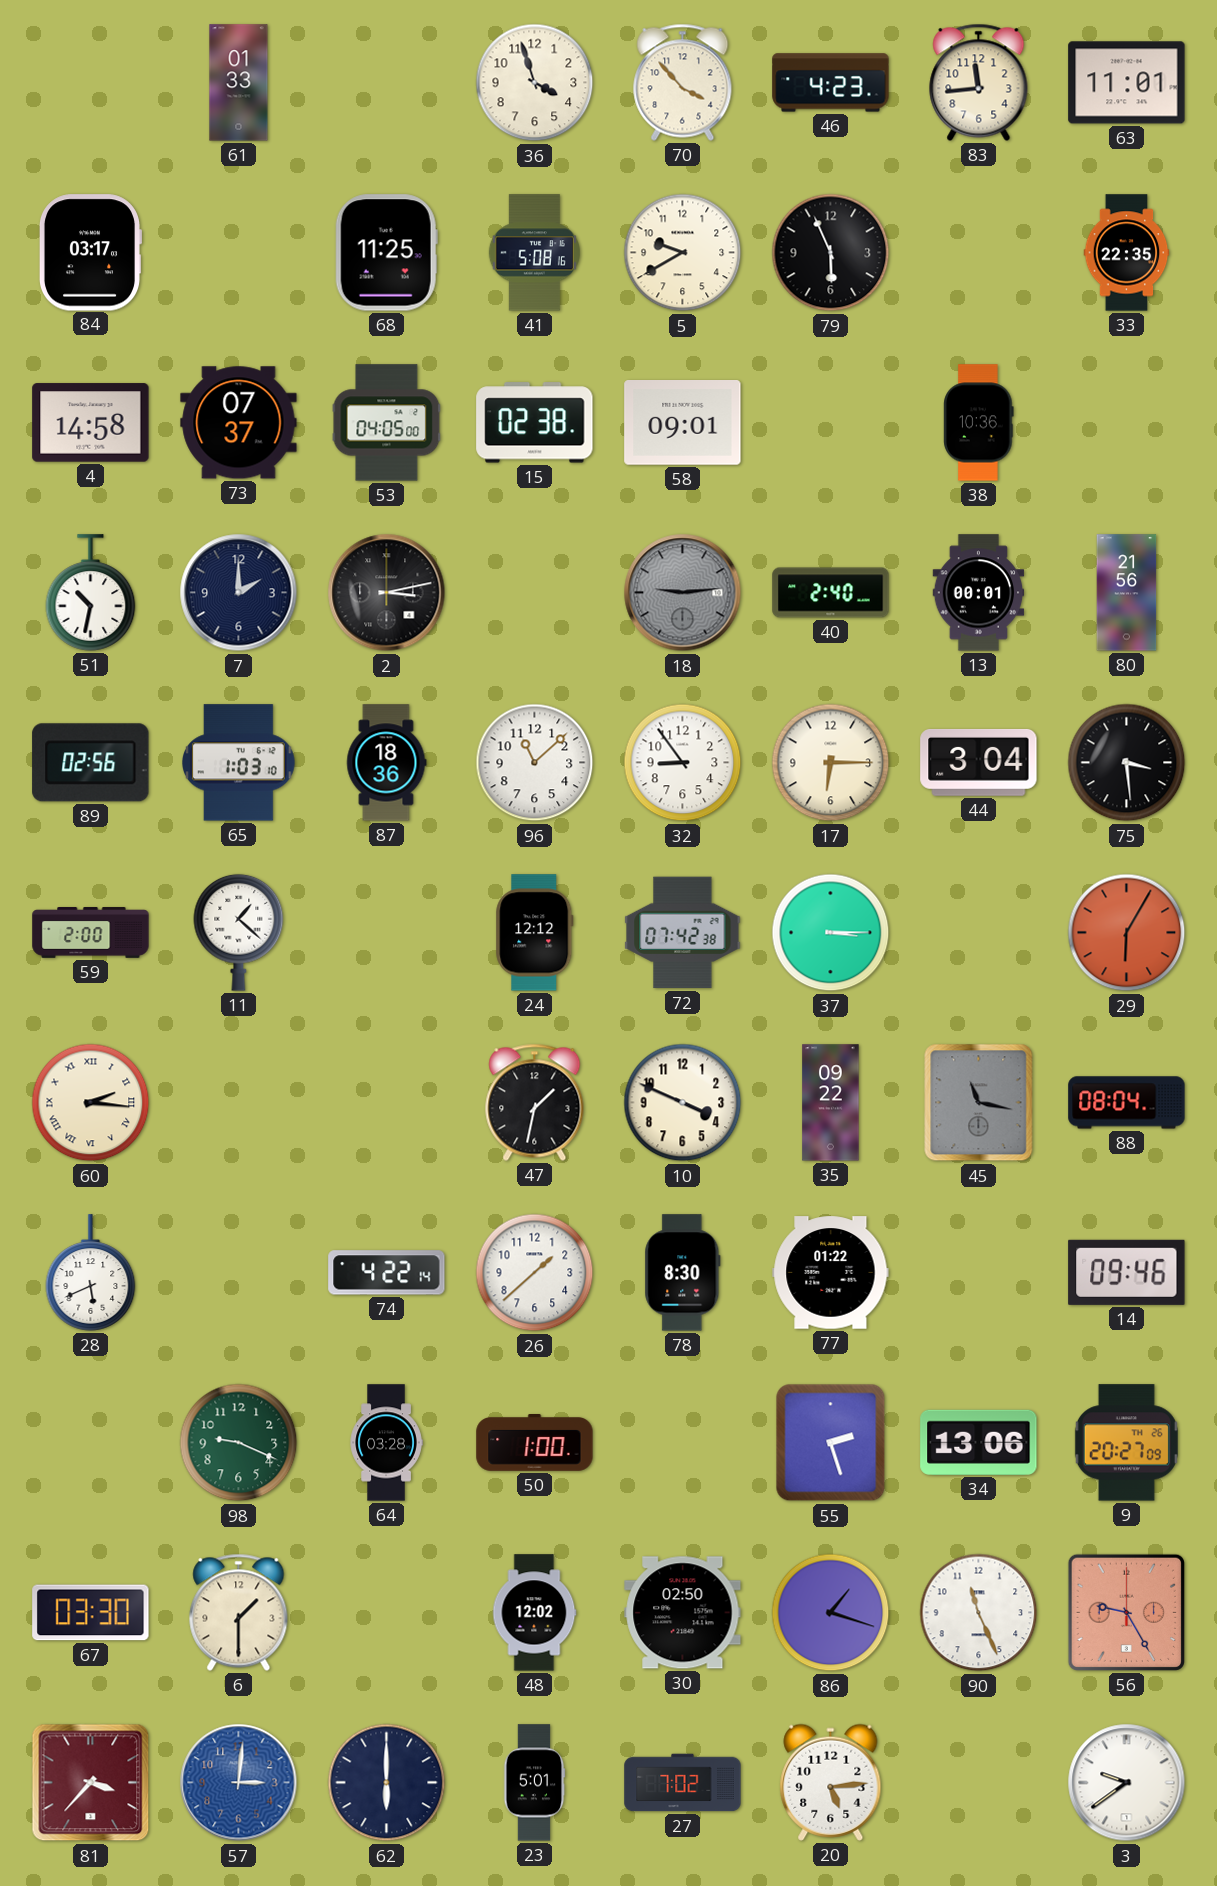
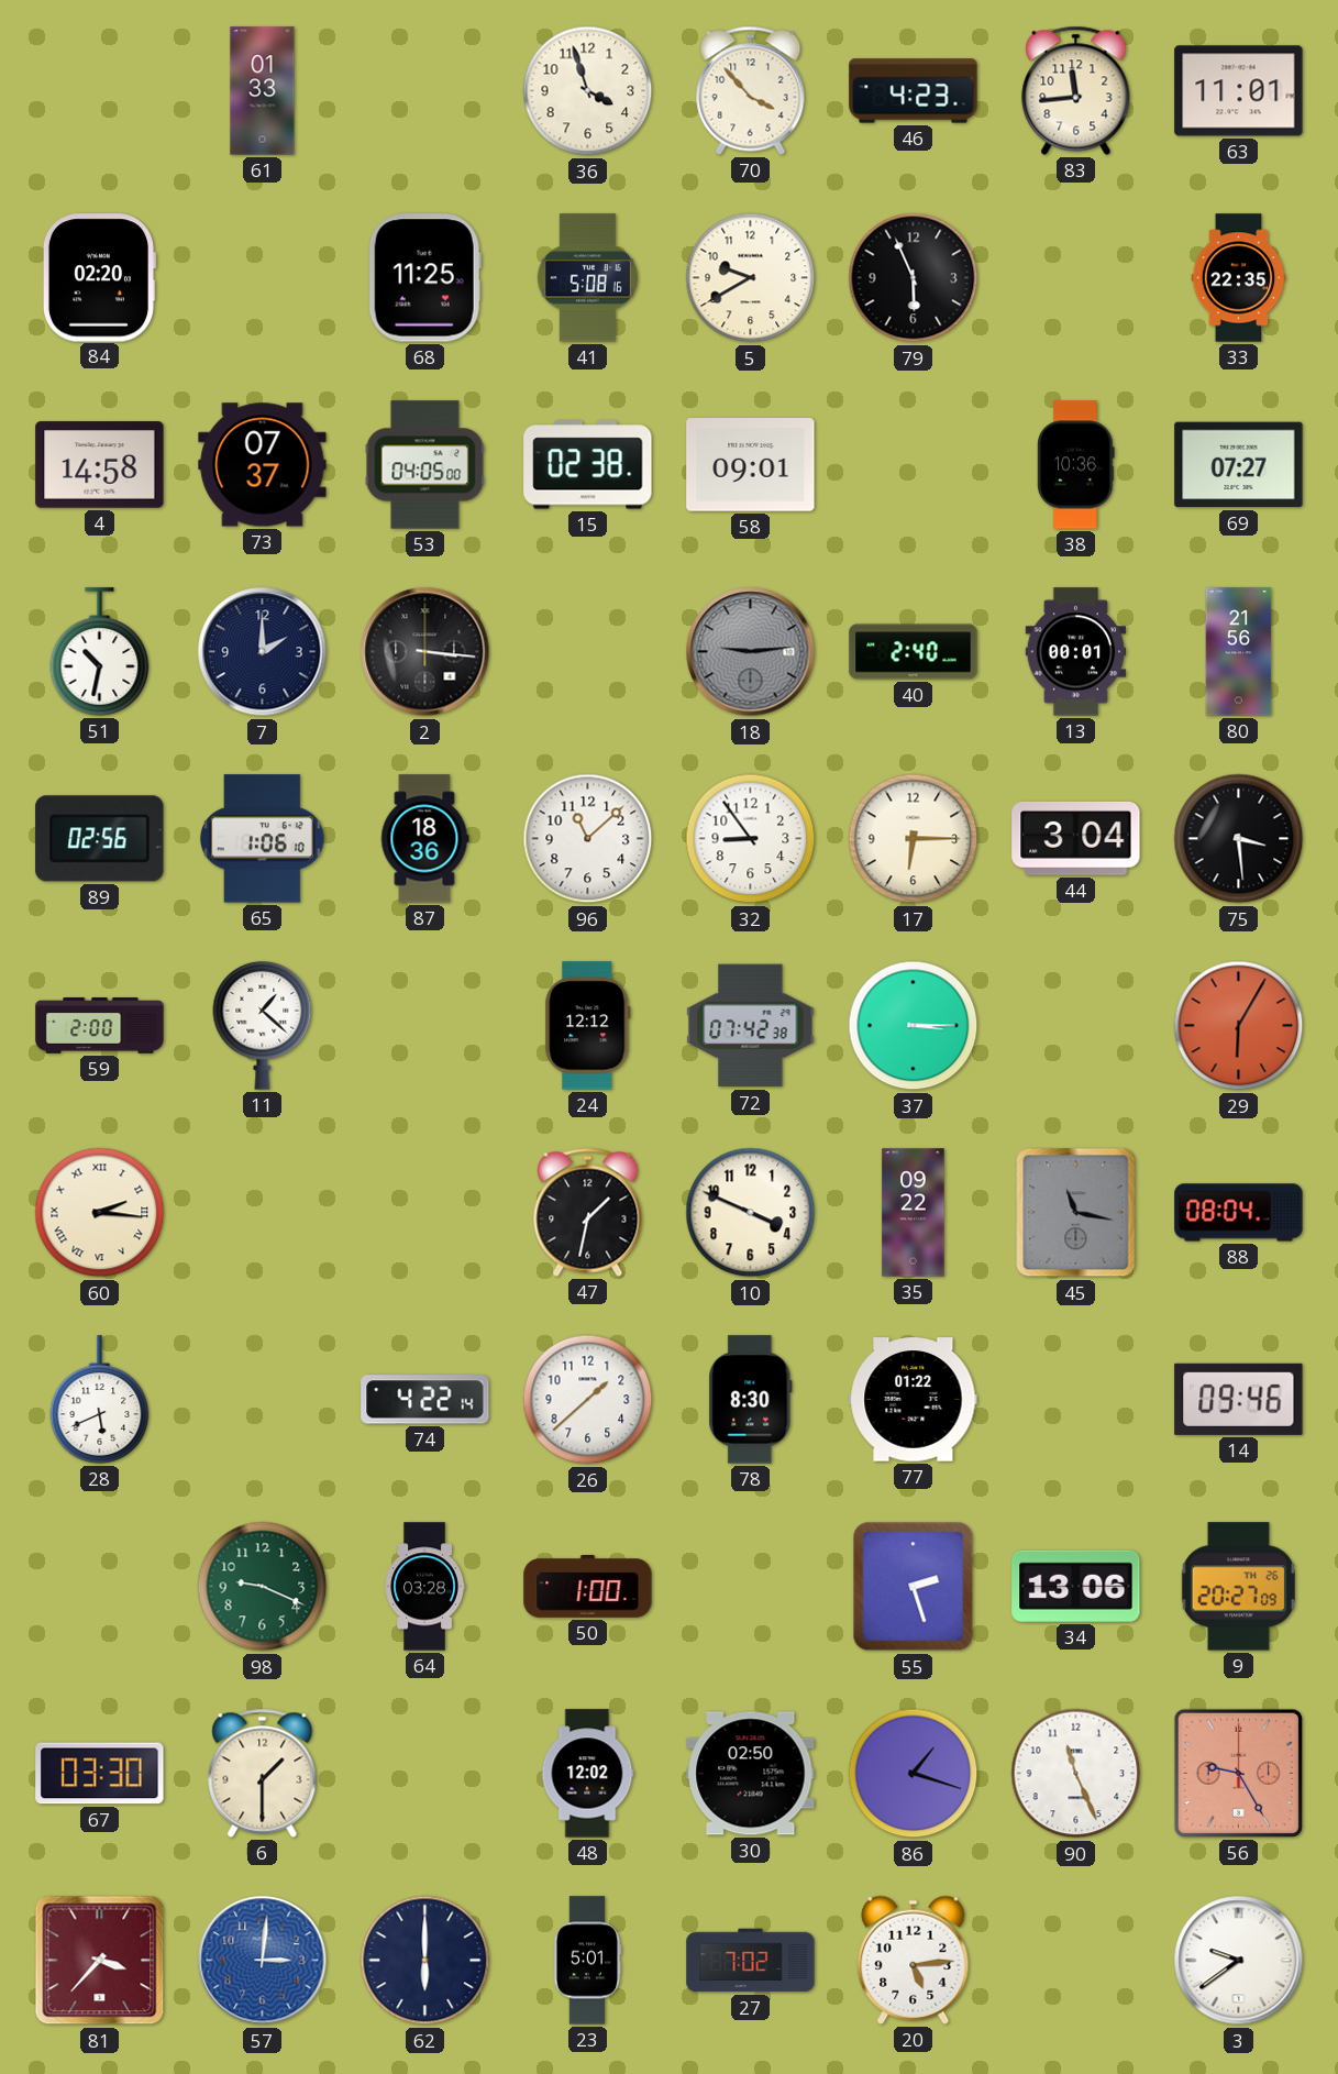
84: 03:17 -> 02:20
69: none -> 07:27
2: 3:13 -> 3:16
65: 1:03 -> 1:06
